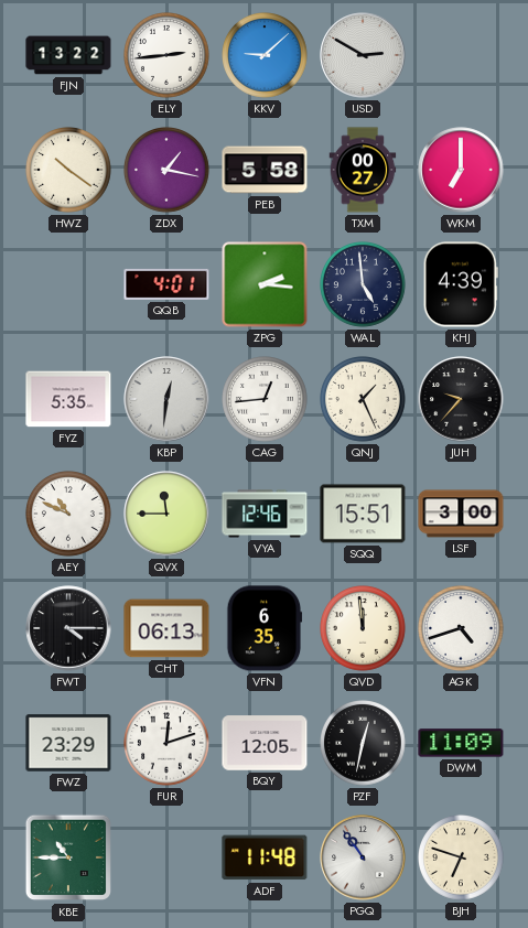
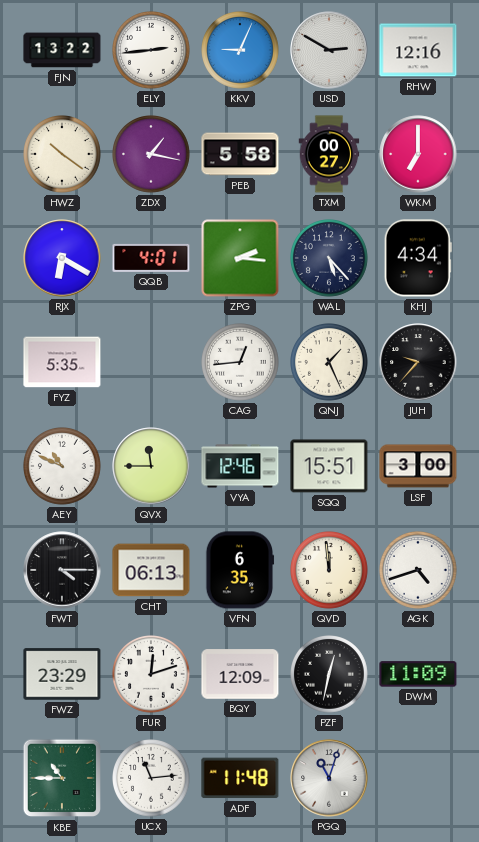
KKV: 9:08 -> 9:04
RHW: none -> 12:16
RJX: none -> 6:20
WAL: 4:59 -> 5:23
KHJ: 4:39 -> 4:34
KBP: 12:31 -> none
BQY: 12:05 -> 12:09
UCX: none -> 11:14
PGQ: 10:54 -> 11:03
BJH: 6:48 -> none
